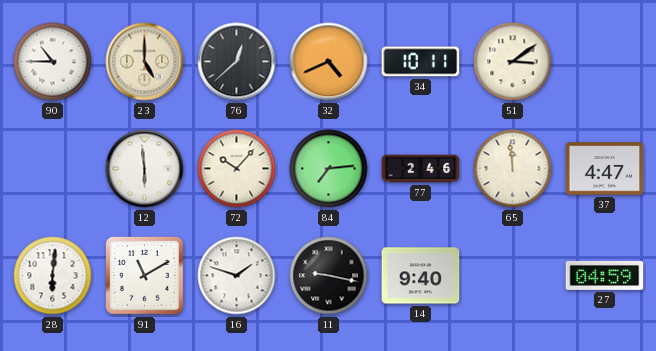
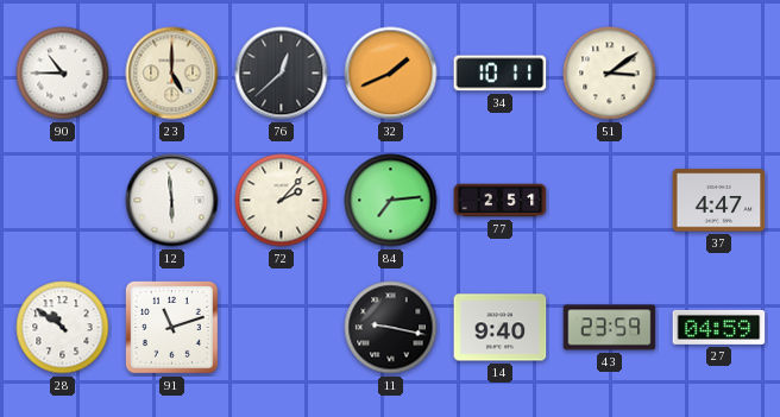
32: 4:41 -> 1:41
72: 10:07 -> 2:07
77: 2:46 -> 2:51
65: 11:59 -> none
28: 6:01 -> 10:51
91: 11:10 -> 11:12
16: 1:48 -> none
43: none -> 23:59
